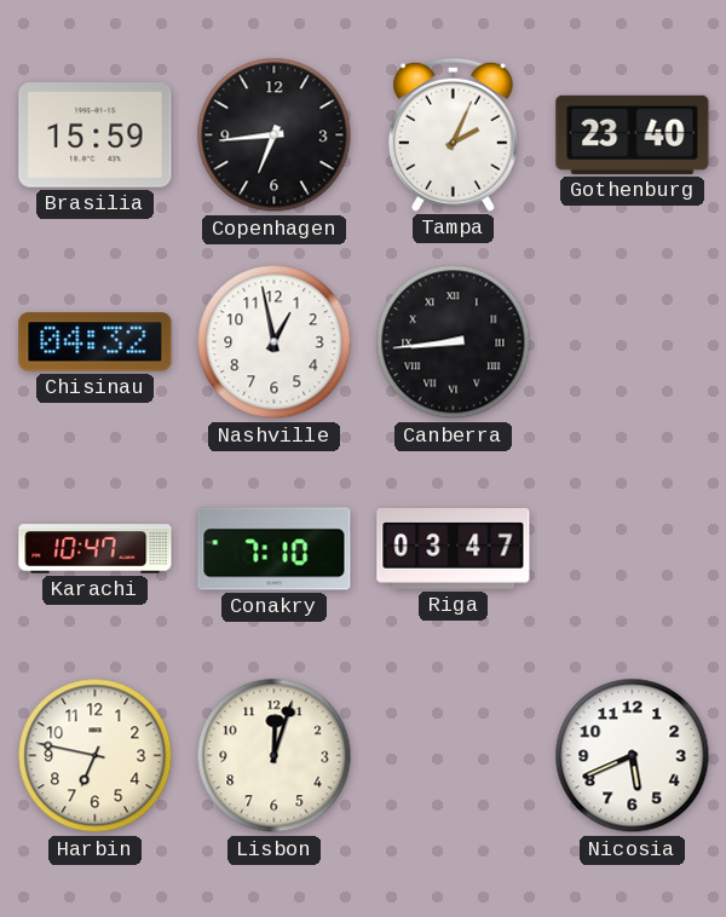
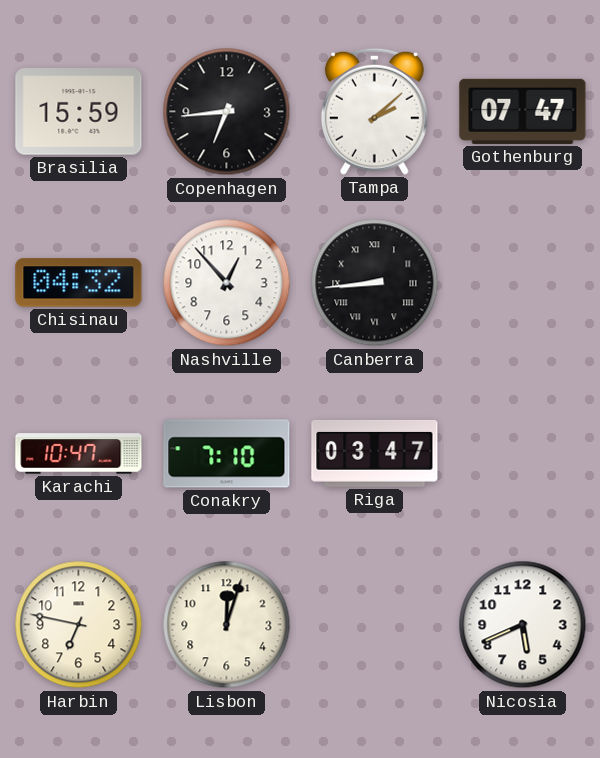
Tampa: 2:04 -> 2:08
Gothenburg: 23:40 -> 07:47
Nashville: 12:58 -> 12:53
